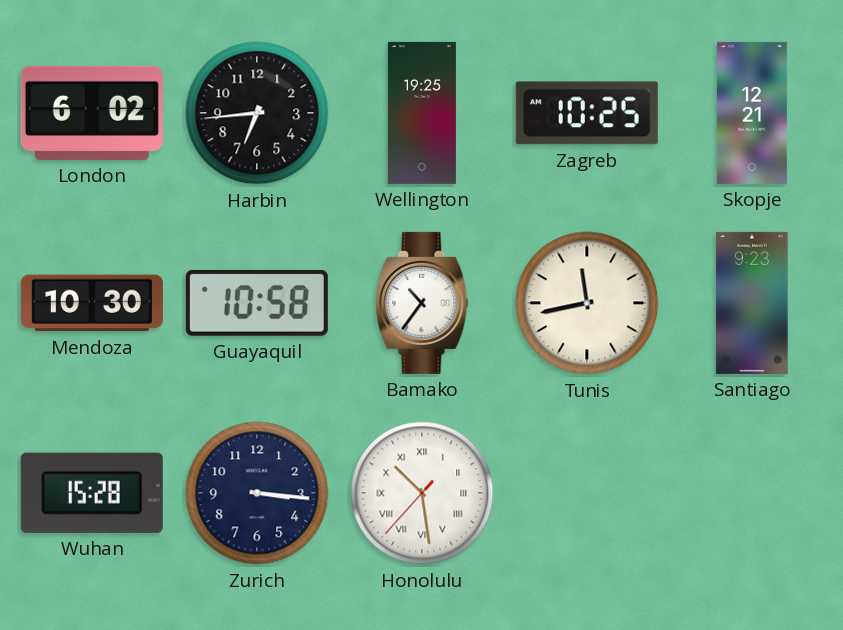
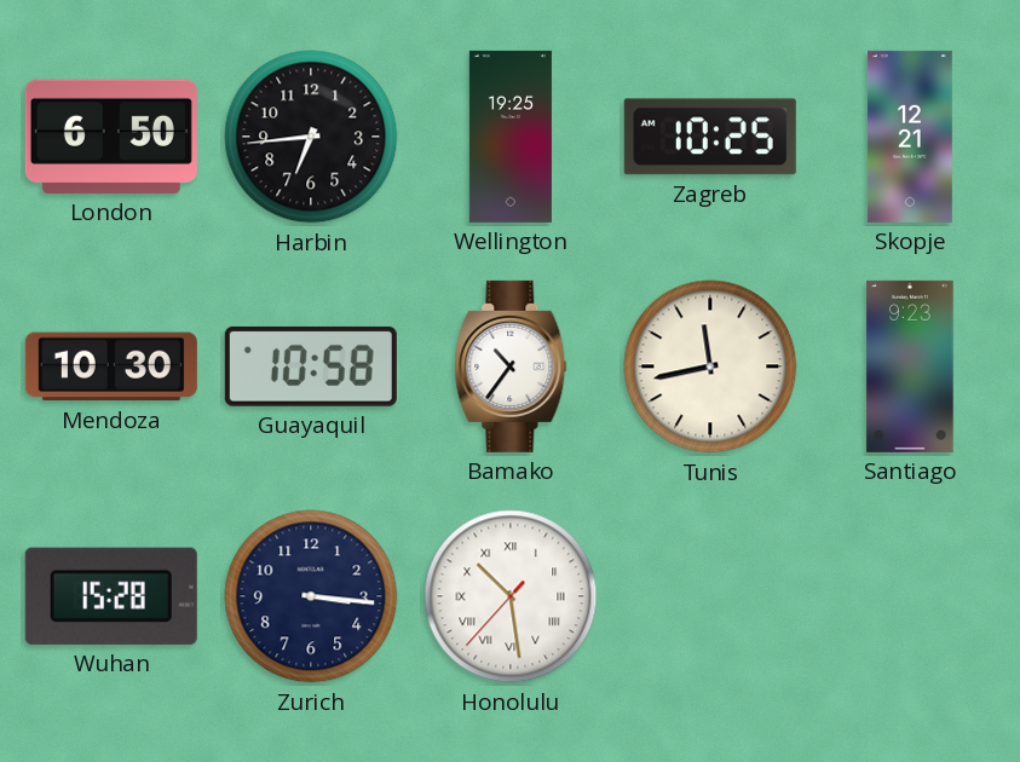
London: 6:02 -> 6:50
